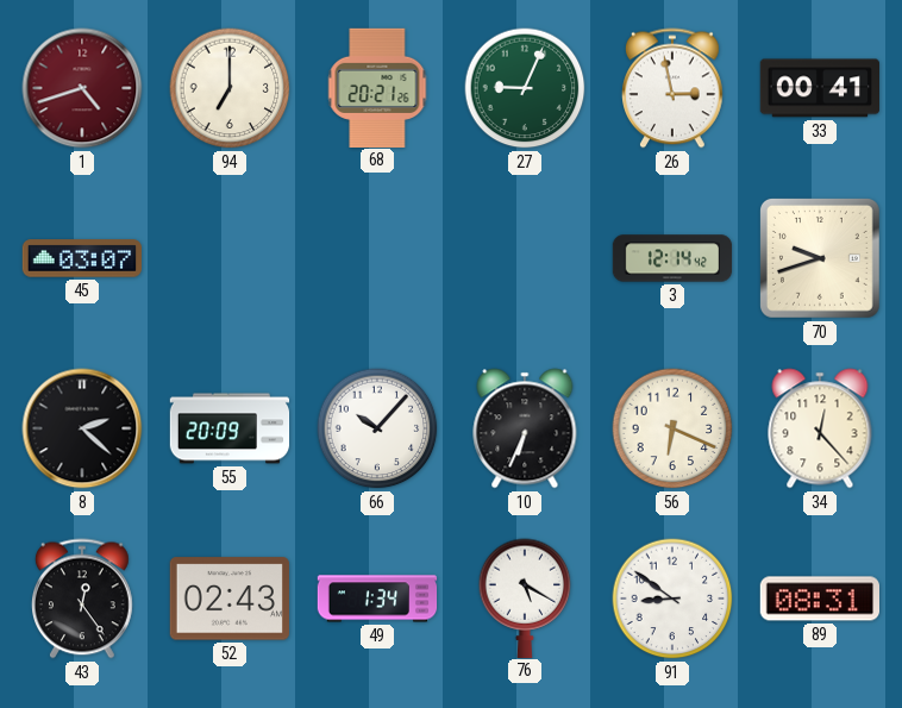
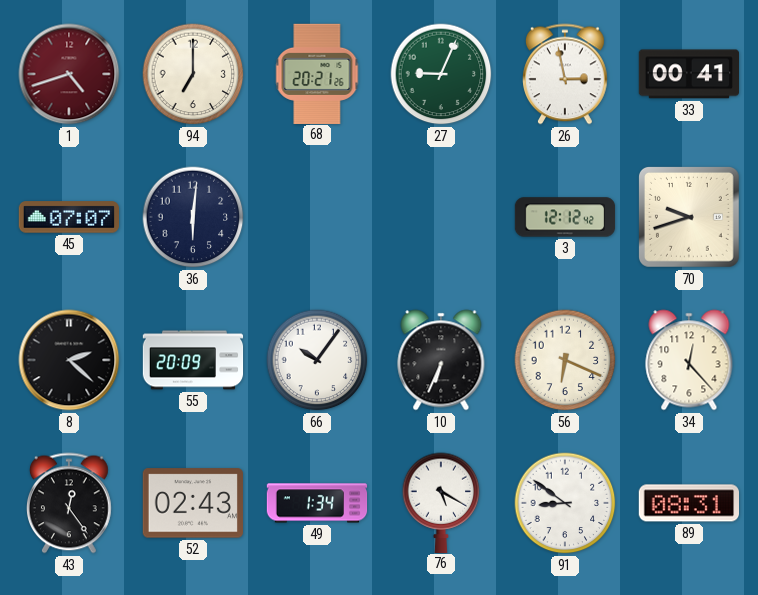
45: 03:07 -> 07:07
36: none -> 6:01
3: 12:14 -> 12:12
66: 10:07 -> 10:06
